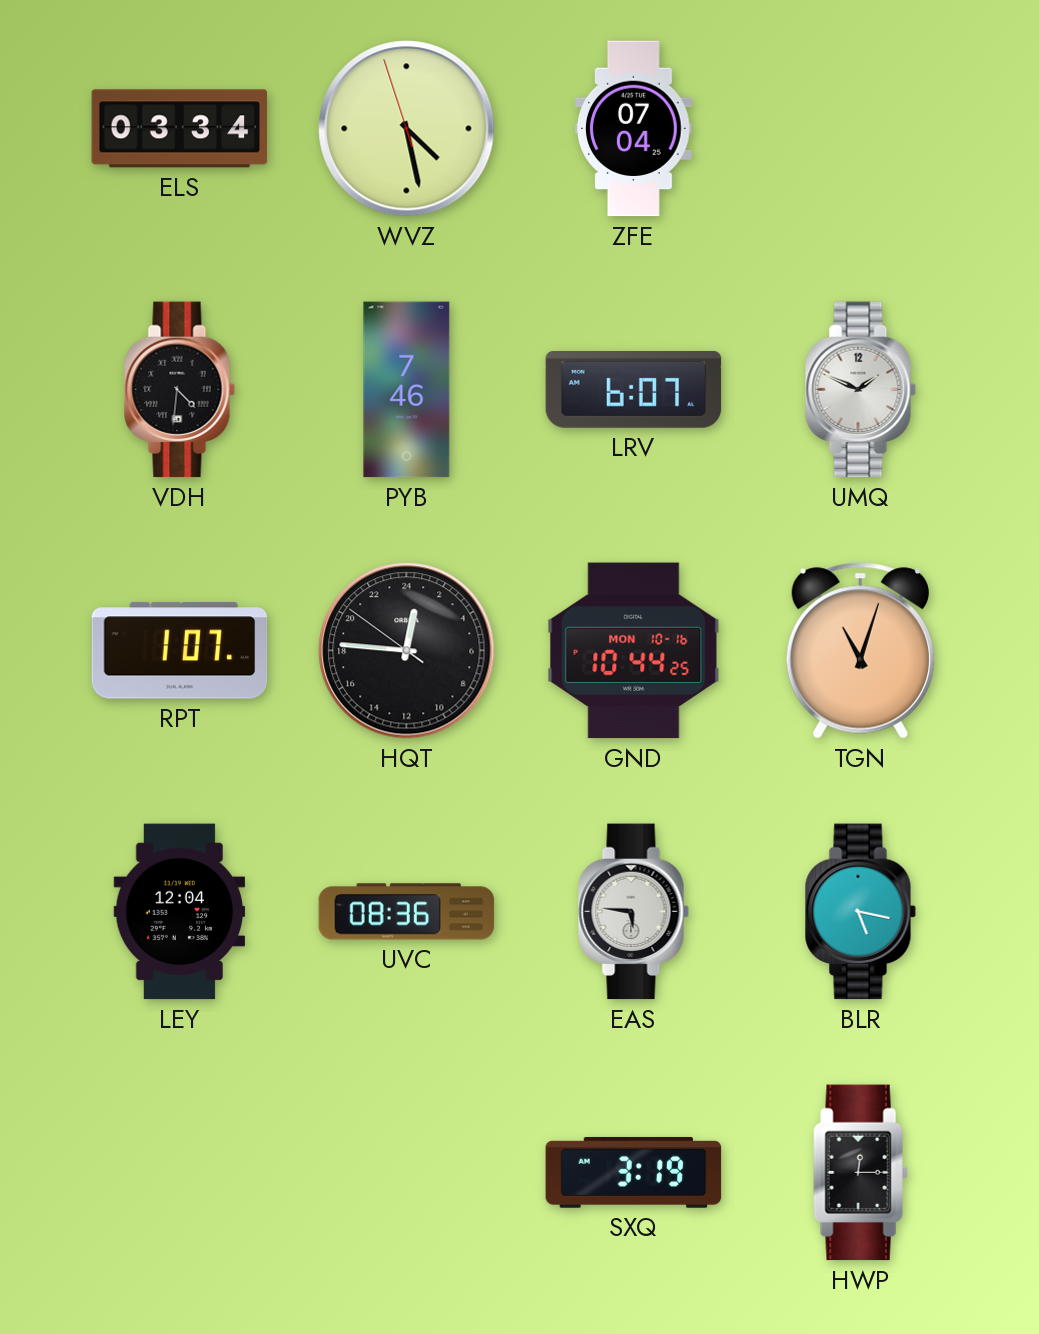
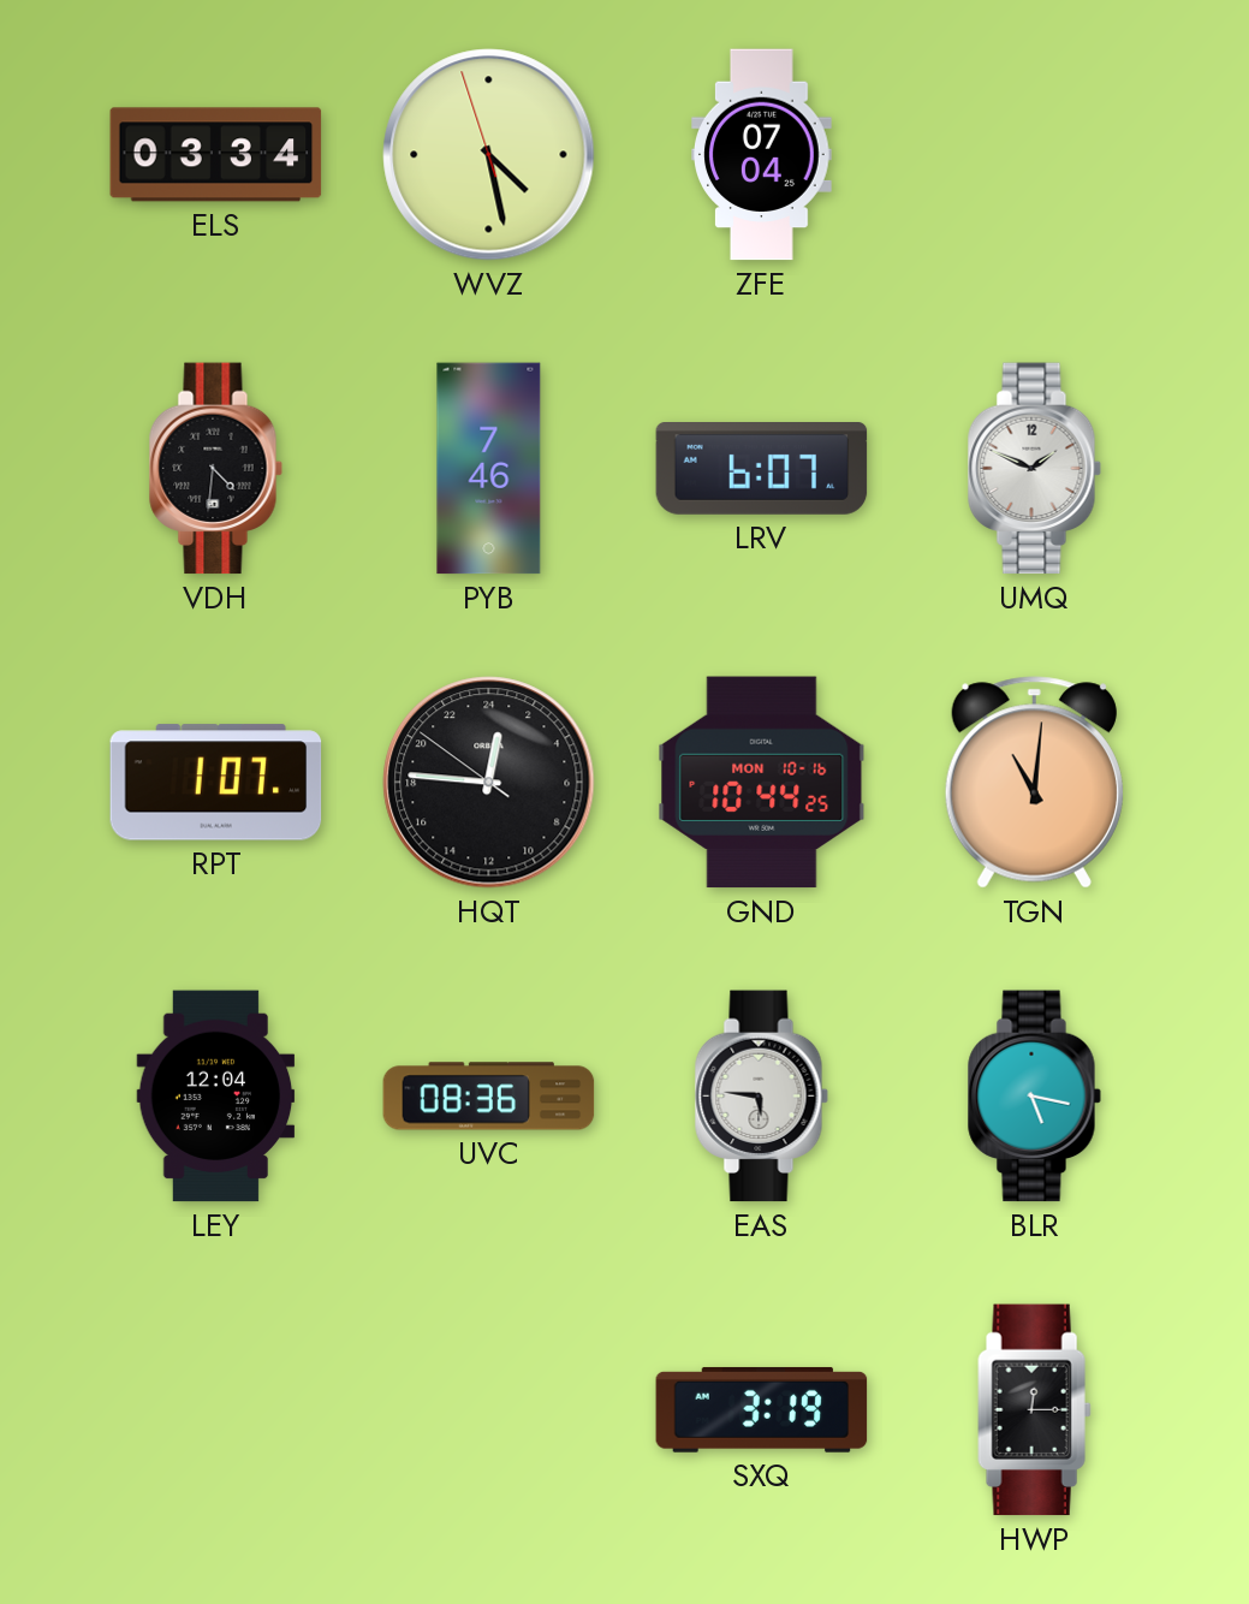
TGN: 11:03 -> 11:01
